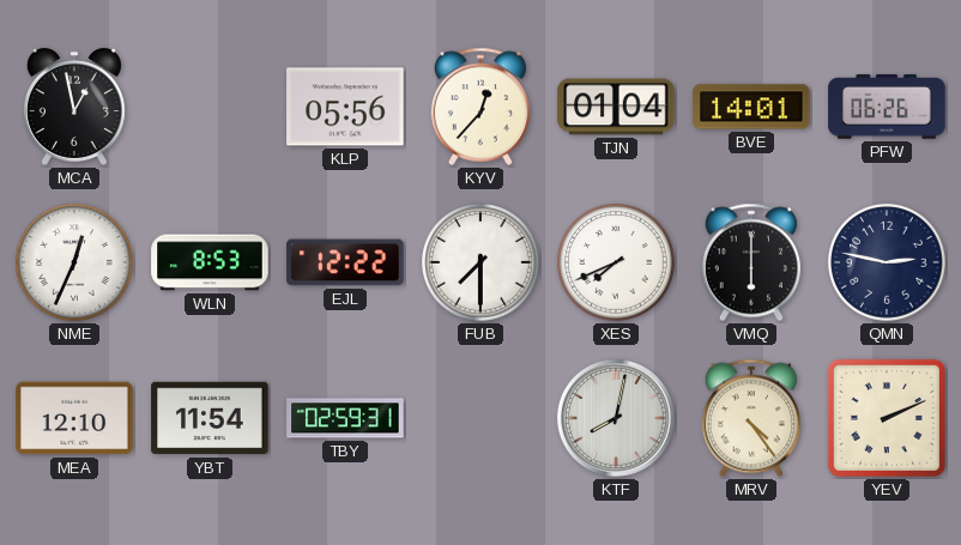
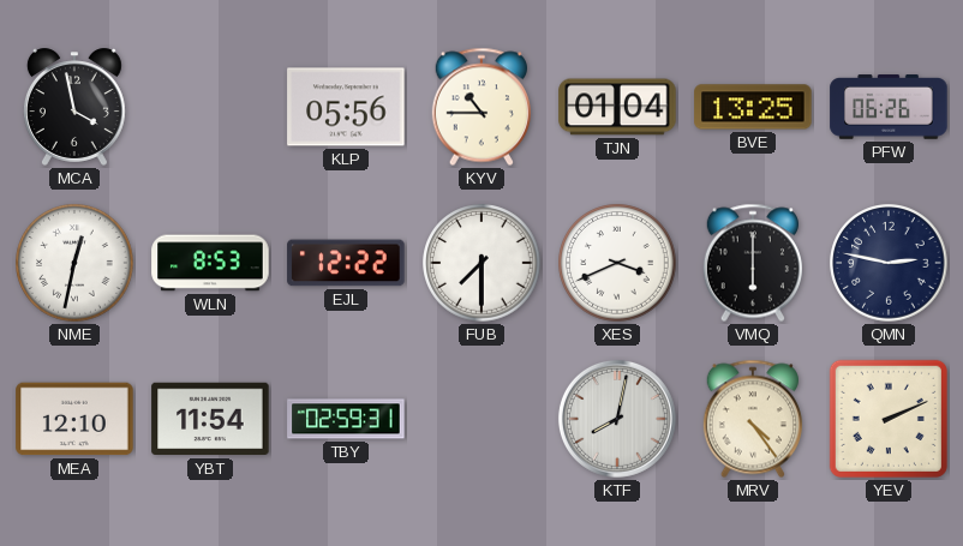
MCA: 12:58 -> 3:58
KYV: 12:37 -> 10:45
BVE: 14:01 -> 13:25
NME: 12:34 -> 12:32
XES: 7:41 -> 3:41
